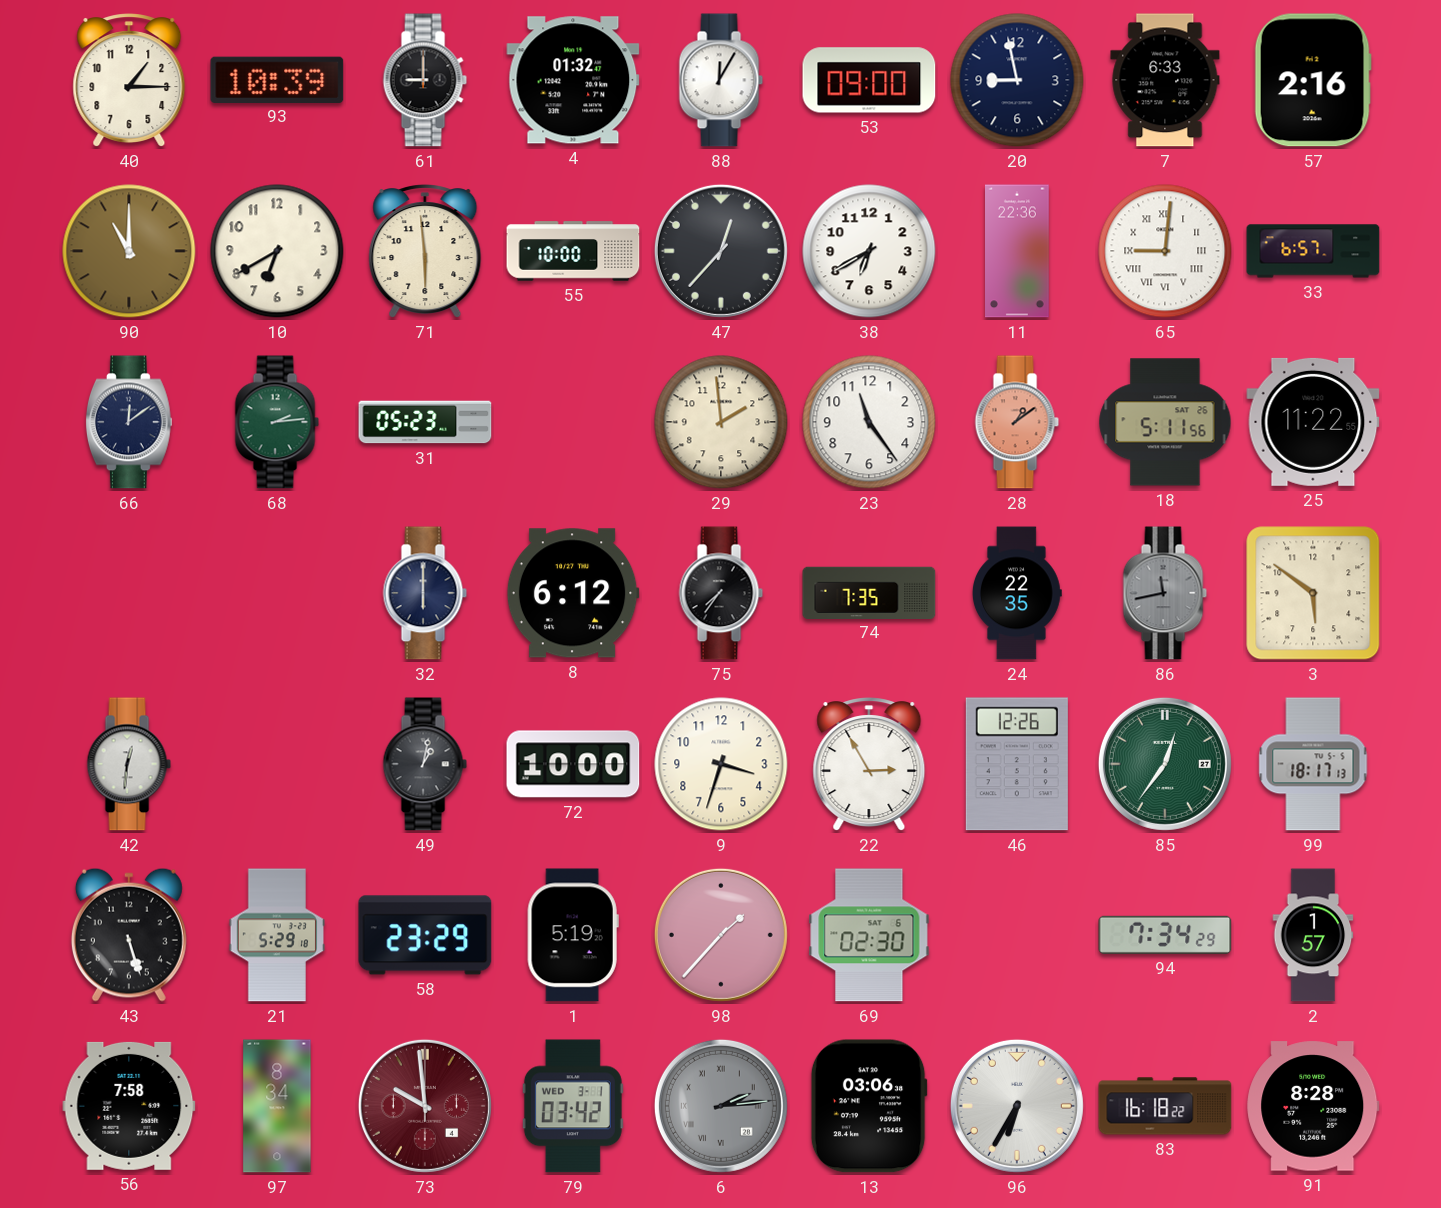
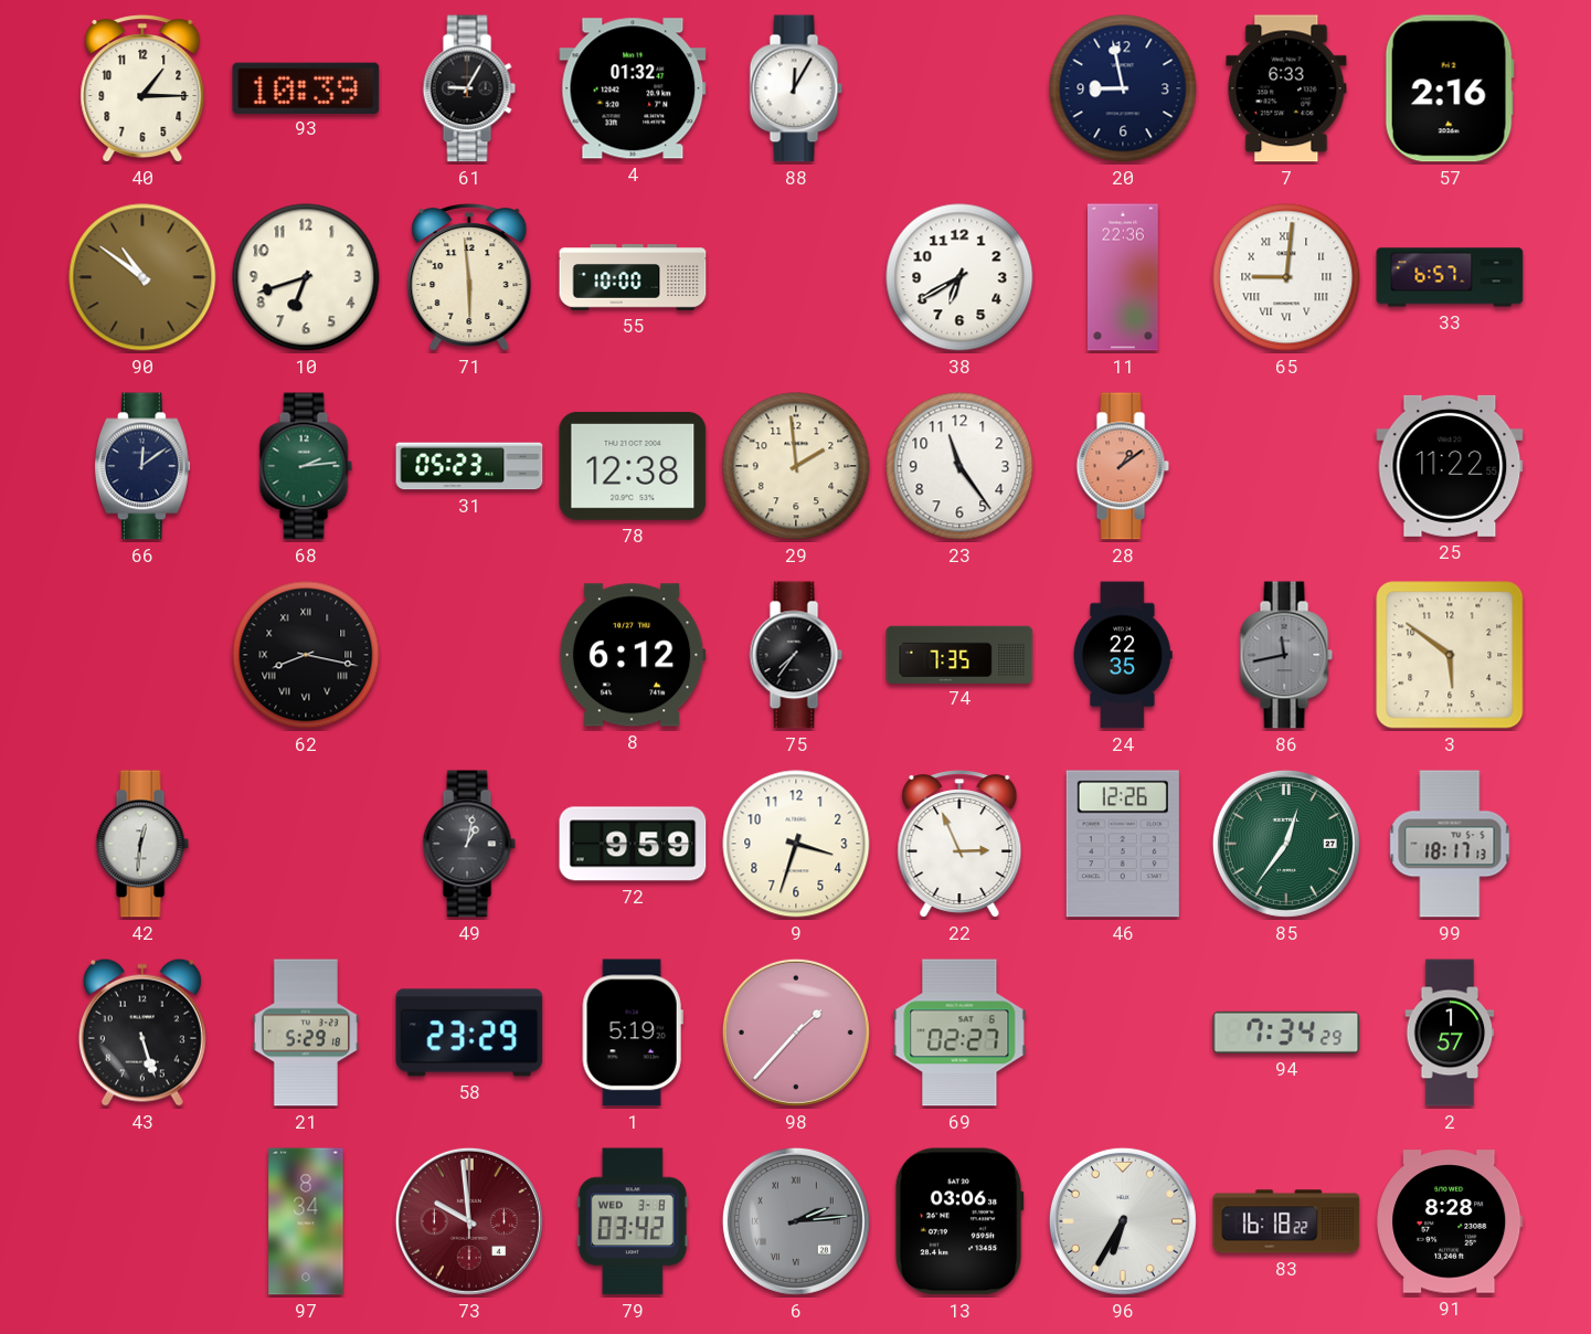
61: 9:00 -> 9:05
53: 09:00 -> none
90: 11:00 -> 10:51
10: 6:40 -> 6:42
47: 12:37 -> none
78: none -> 12:38
18: 5:11 -> none
62: none -> 8:17
32: 6:00 -> none
72: 10:00 -> 9:59
22: 2:55 -> 2:56
69: 02:30 -> 02:27
56: 7:58 -> none
79 date: WED 3-1 -> WED 3-8
